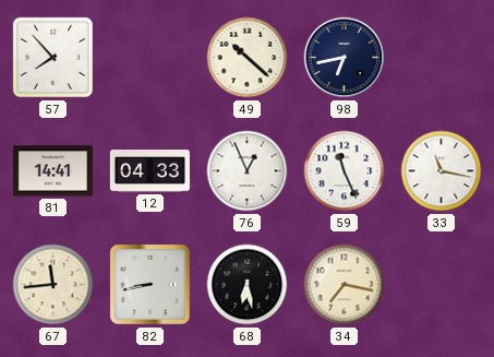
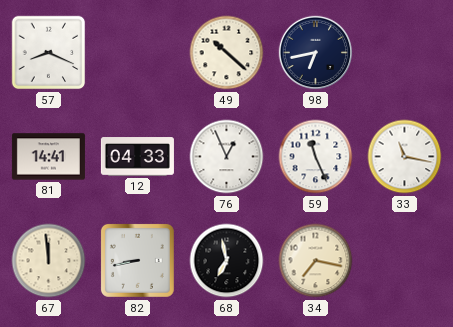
57: 7:53 -> 8:19
67: 11:44 -> 11:59
68: 6:28 -> 6:58
